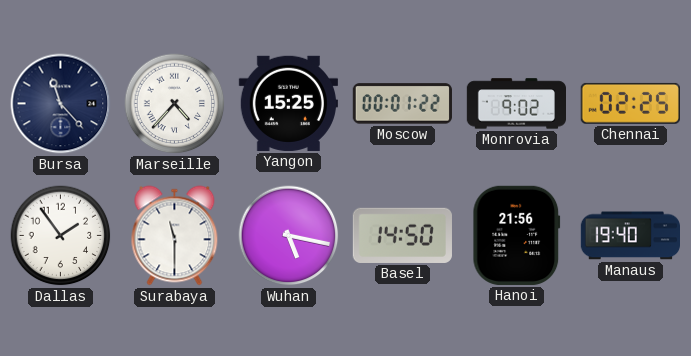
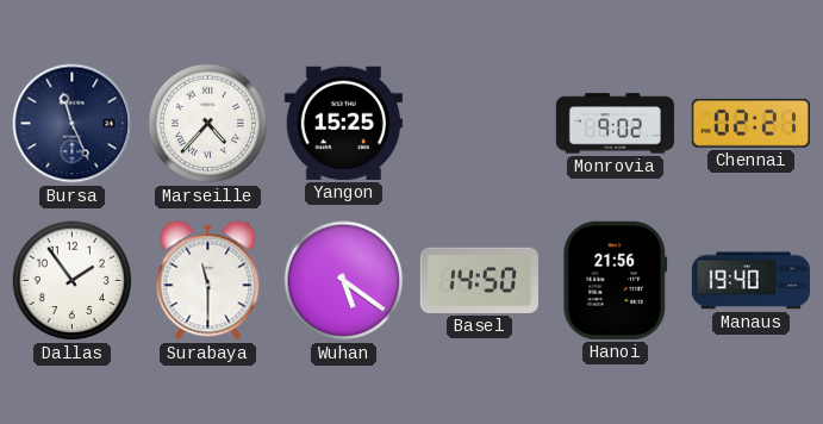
Bursa: 11:23 -> 11:26
Moscow: 00:01 -> none
Chennai: 02:25 -> 02:21
Wuhan: 5:17 -> 5:21
